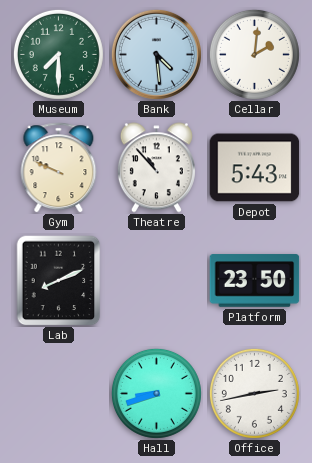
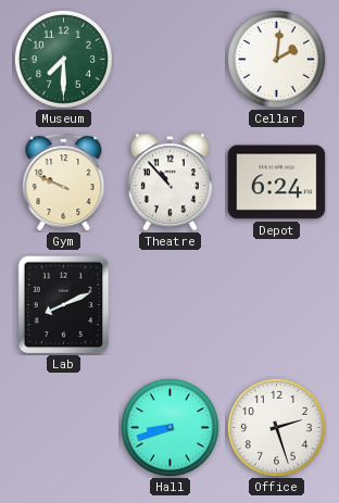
Bank: 4:29 -> none
Depot: 5:43 -> 6:24
Platform: 23:50 -> none
Office: 2:43 -> 2:27
